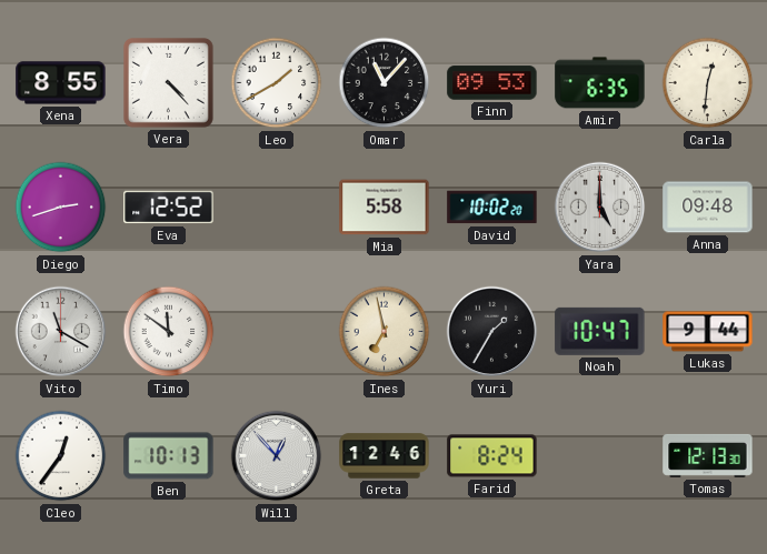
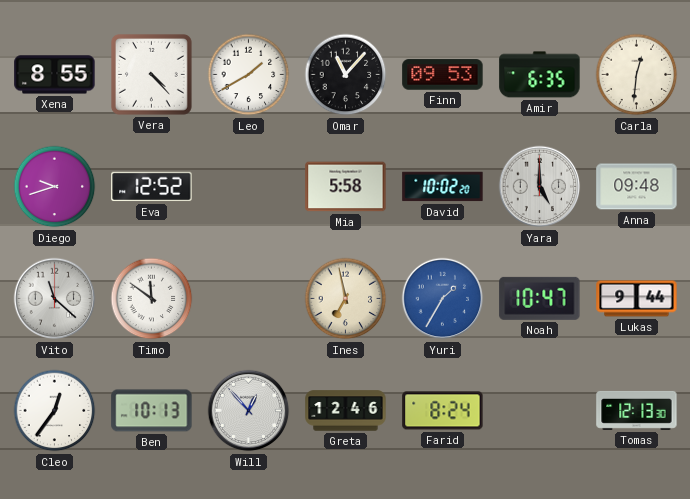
Diego: 2:42 -> 9:42
Vito: 11:20 -> 11:22
Yuri dial: black -> blue
